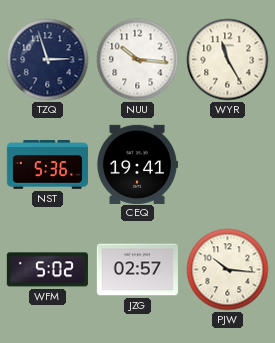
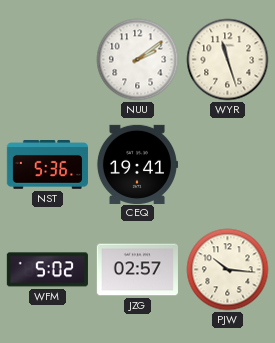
TZQ: 2:57 -> none
NUU: 10:16 -> 2:09
WYR: 11:25 -> 11:27
